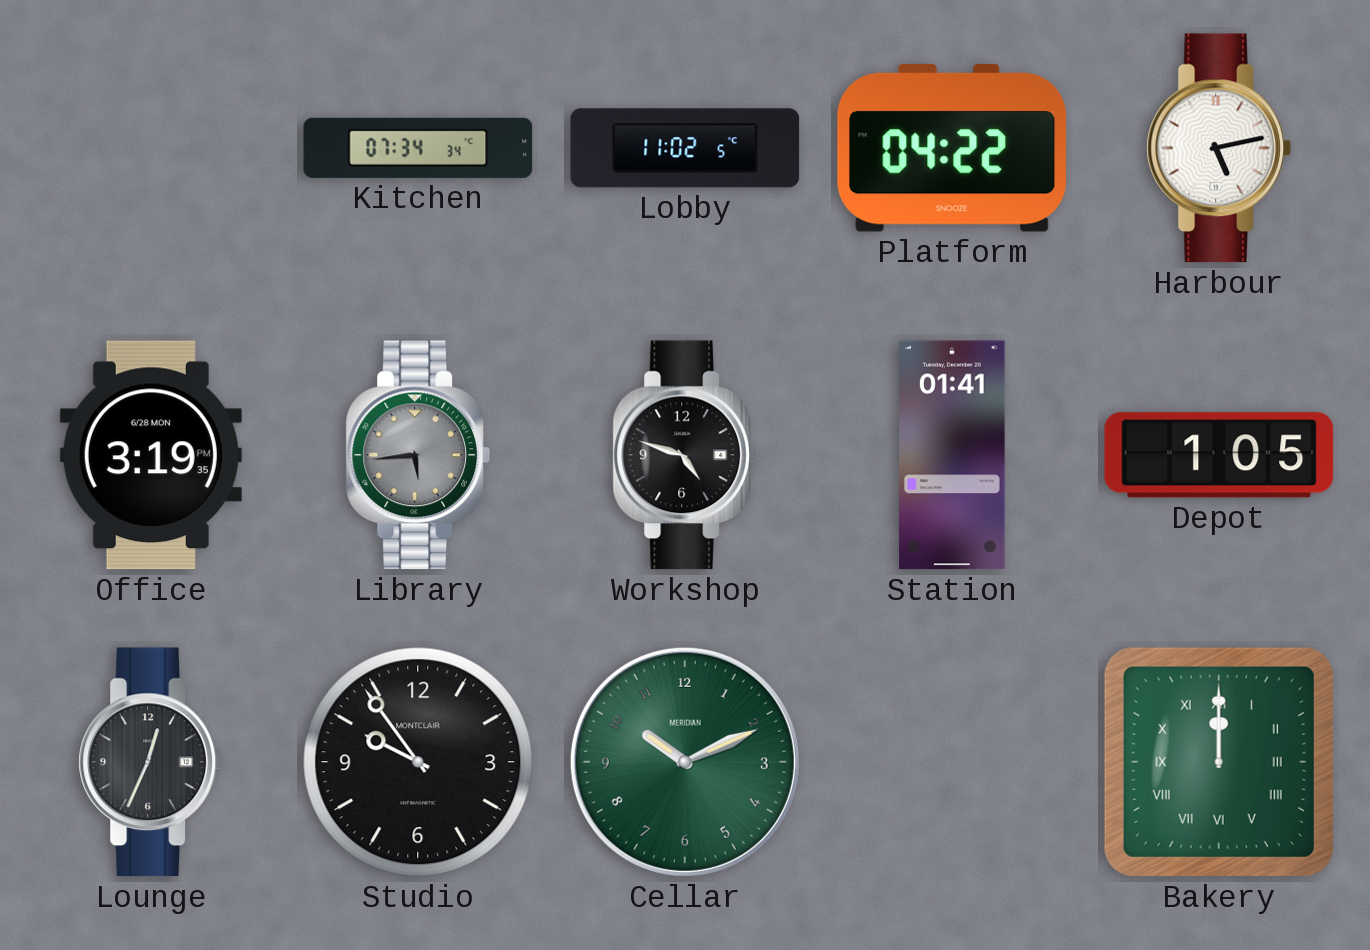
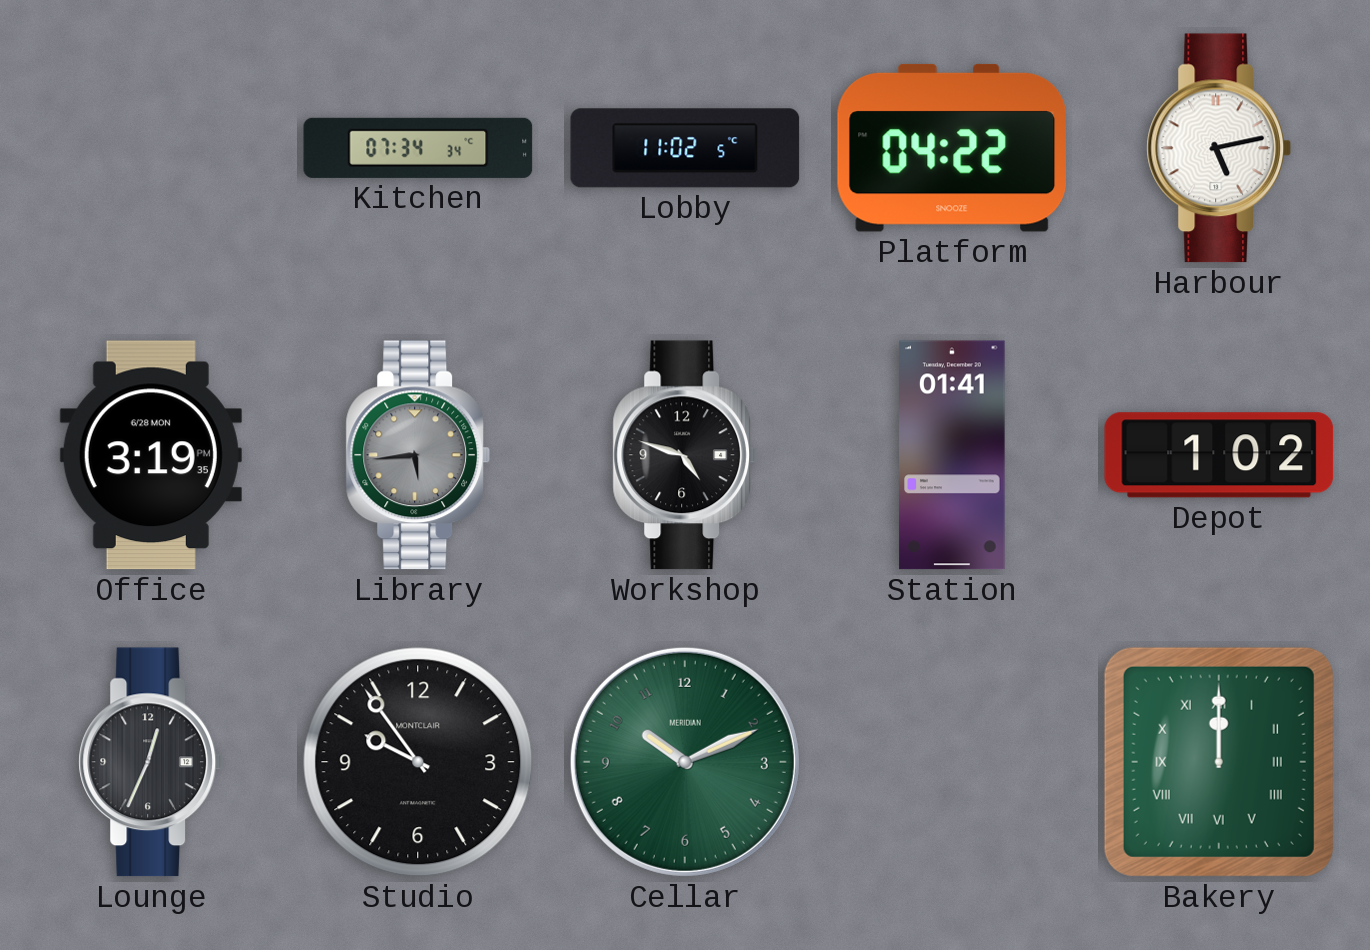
Depot: 1:05 -> 1:02
